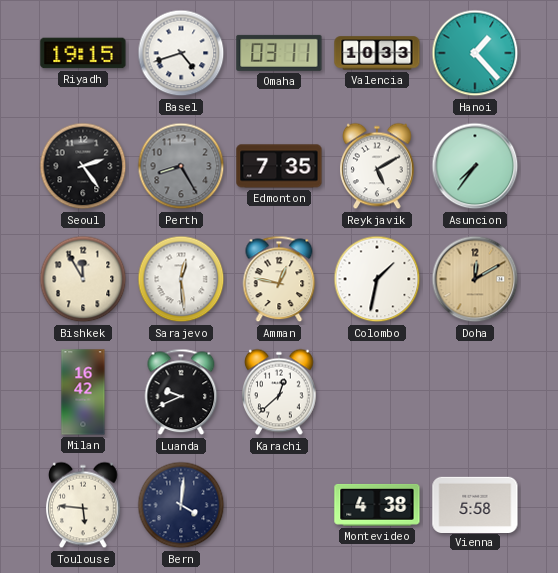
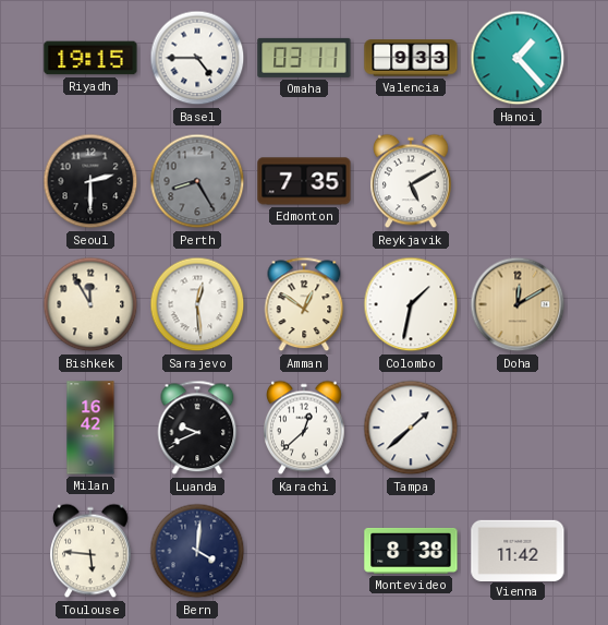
Basel: 4:42 -> 4:45
Valencia: 10:33 -> 9:33
Seoul: 2:24 -> 2:30
Asuncion: 7:36 -> none
Amman: 12:47 -> 12:51
Tampa: none -> 1:38
Montevideo: 4:38 -> 8:38
Vienna: 5:58 -> 11:42
